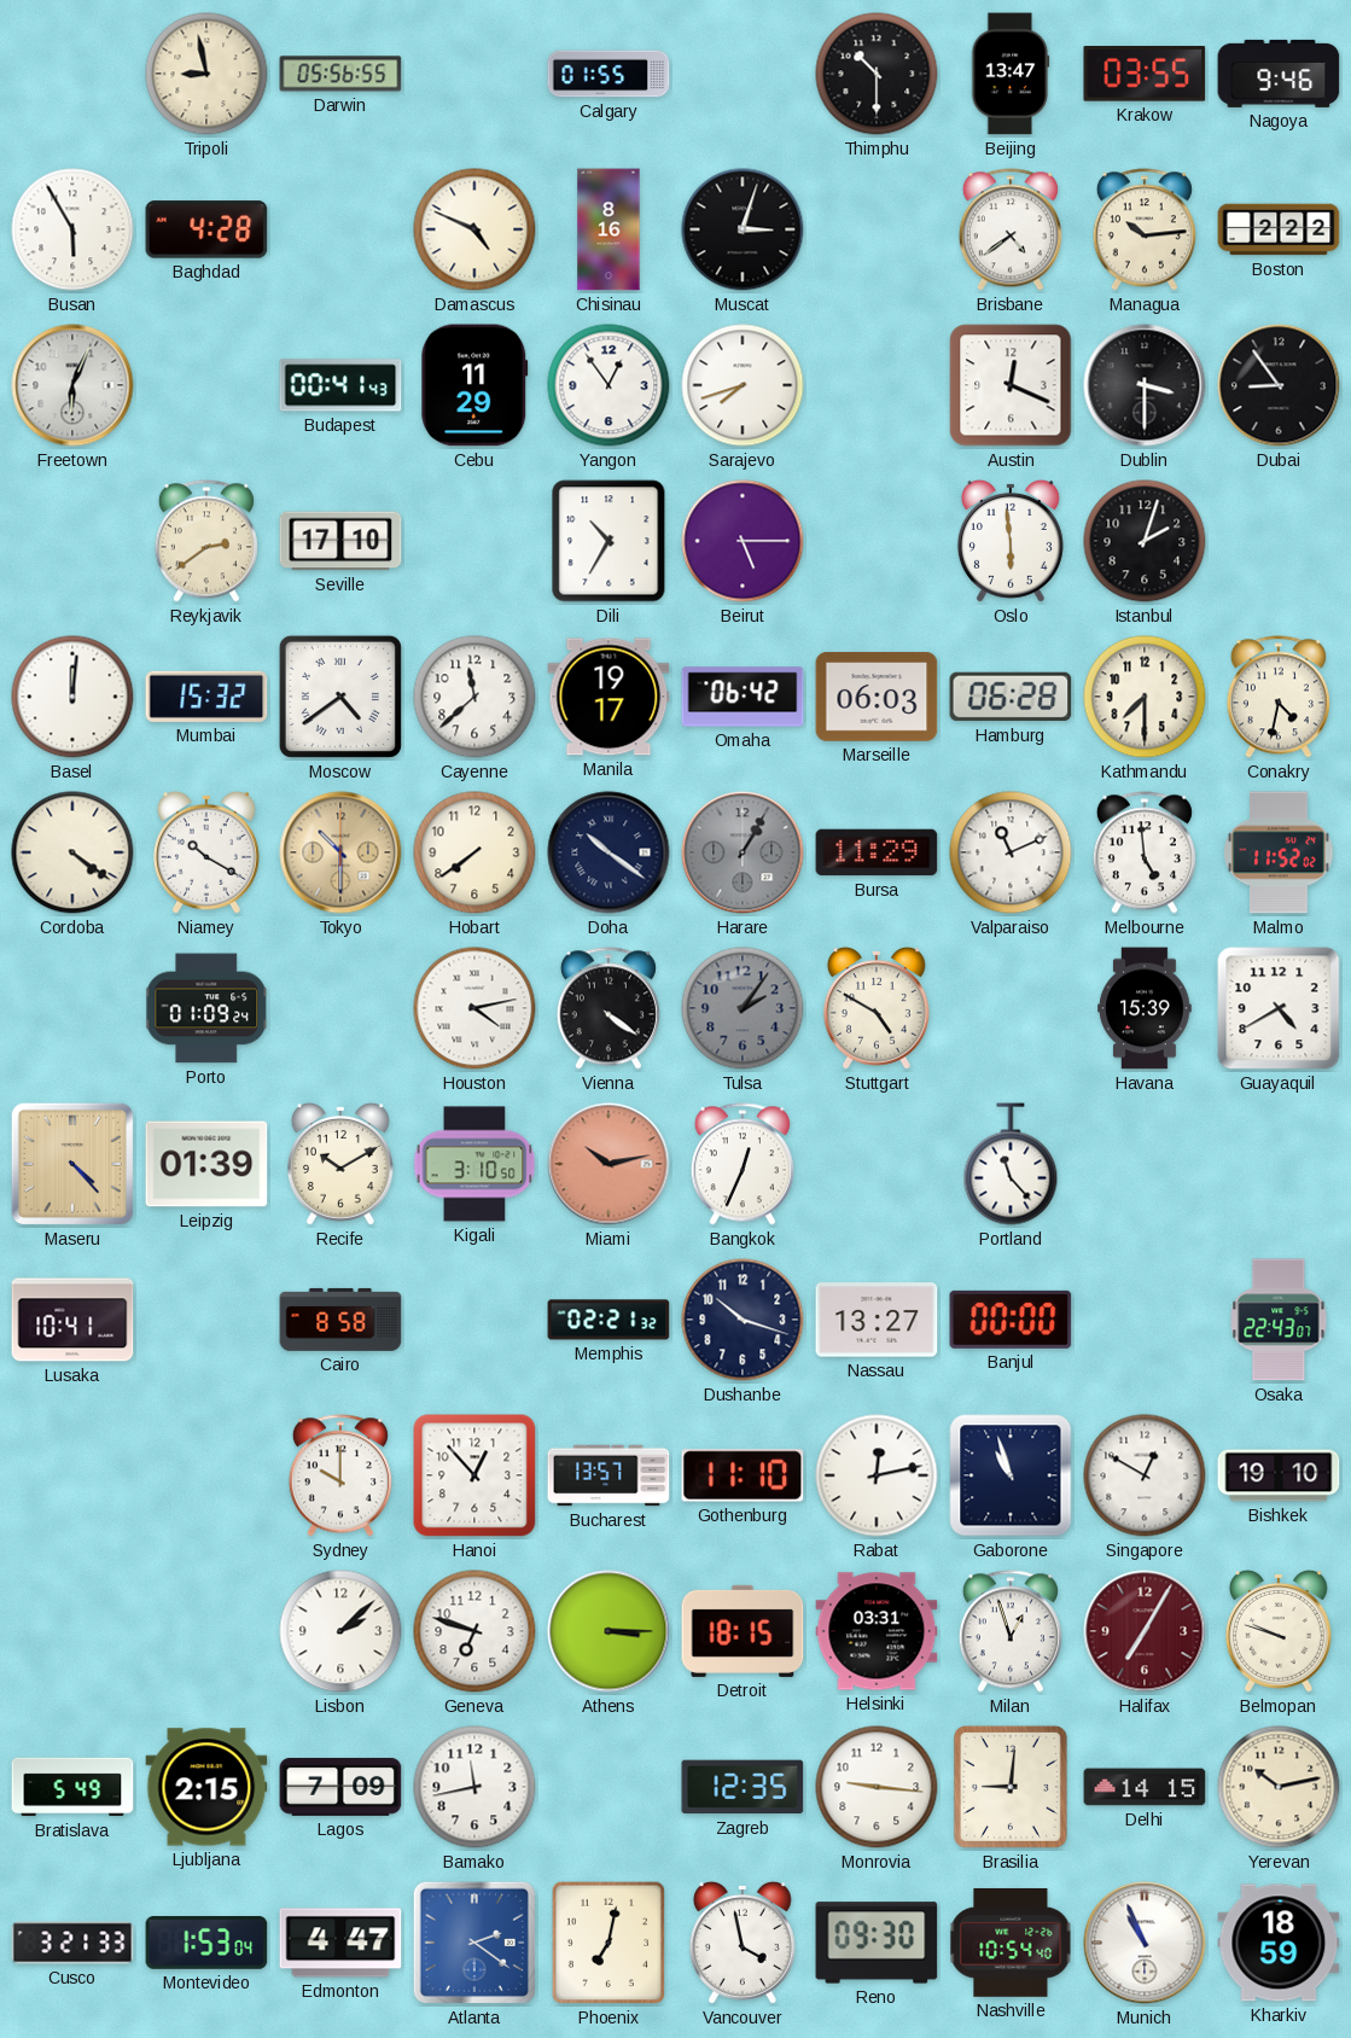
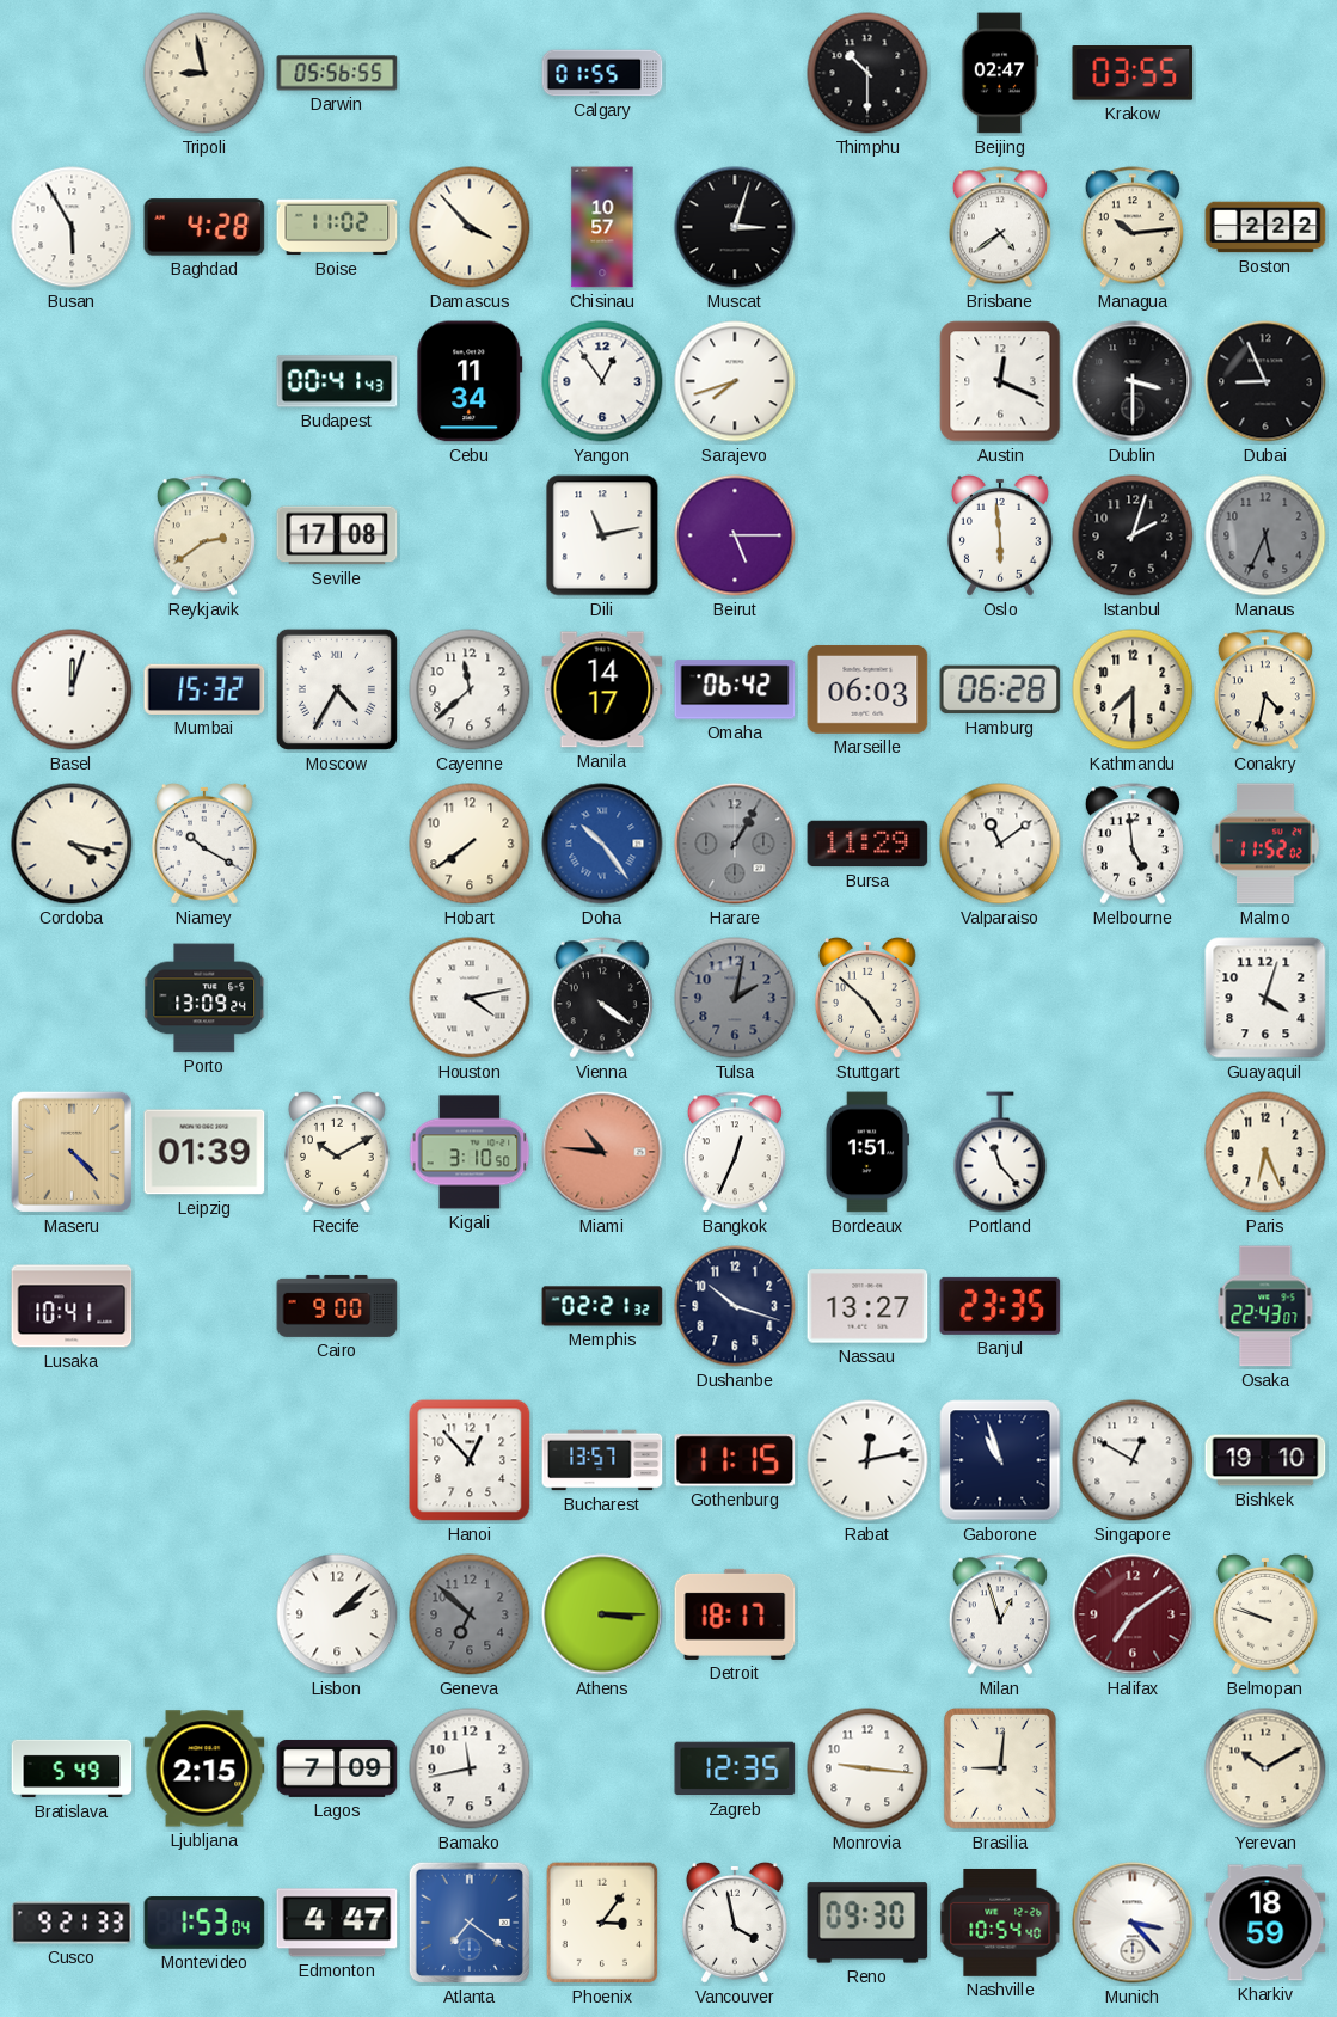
Beijing: 13:47 -> 02:47
Nagoya: 9:46 -> none
Boise: none -> 11:02
Damascus: 4:49 -> 3:53
Chisinau: 8:16 -> 10:57
Freetown: 6:04 -> none
Cebu: 11:29 -> 11:34
Dubai: 8:54 -> 8:56
Seville: 17:10 -> 17:08
Dili: 10:35 -> 11:13
Manaus: none -> 5:34
Basel: 12:01 -> 12:03
Moscow: 4:39 -> 4:35
Manila: 19:17 -> 14:17
Cordoba: 4:21 -> 4:17
Tokyo: 10:30 -> none
Doha: 10:21 -> 10:24
Doha dial: navy -> blue
Valparaiso: 11:11 -> 11:09
Porto: 01:09 -> 13:09
Tulsa: 2:06 -> 2:02
Stuttgart: 4:50 -> 4:52
Havana: 15:39 -> none
Guayaquil: 4:40 -> 4:03
Miami: 10:13 -> 10:46
Bordeaux: none -> 1:51
Paris: none -> 6:26
Cairo: 8:58 -> 9:00
Banjul: 00:00 -> 23:35
Sydney: 10:00 -> none
Gothenburg: 11:10 -> 11:15
Geneva: 6:48 -> 6:52
Geneva dial: white -> grey
Detroit: 18:15 -> 18:17
Helsinki: 03:31 -> none
Halifax: 7:05 -> 7:09
Delhi: 14:15 -> none
Yerevan: 10:13 -> 10:10
Cusco: 3:21 -> 9:21
Atlanta: 2:21 -> 7:21
Phoenix: 7:02 -> 3:06
Munich: 10:56 -> 3:23
